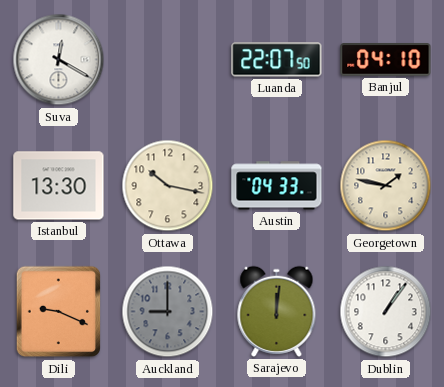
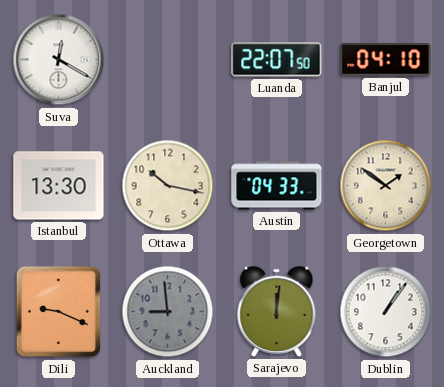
Georgetown: 1:47 -> 1:51
Auckland: 9:00 -> 8:59
